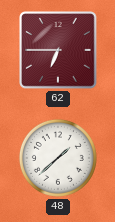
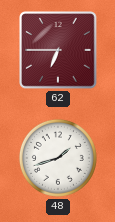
48: 1:38 -> 1:42
